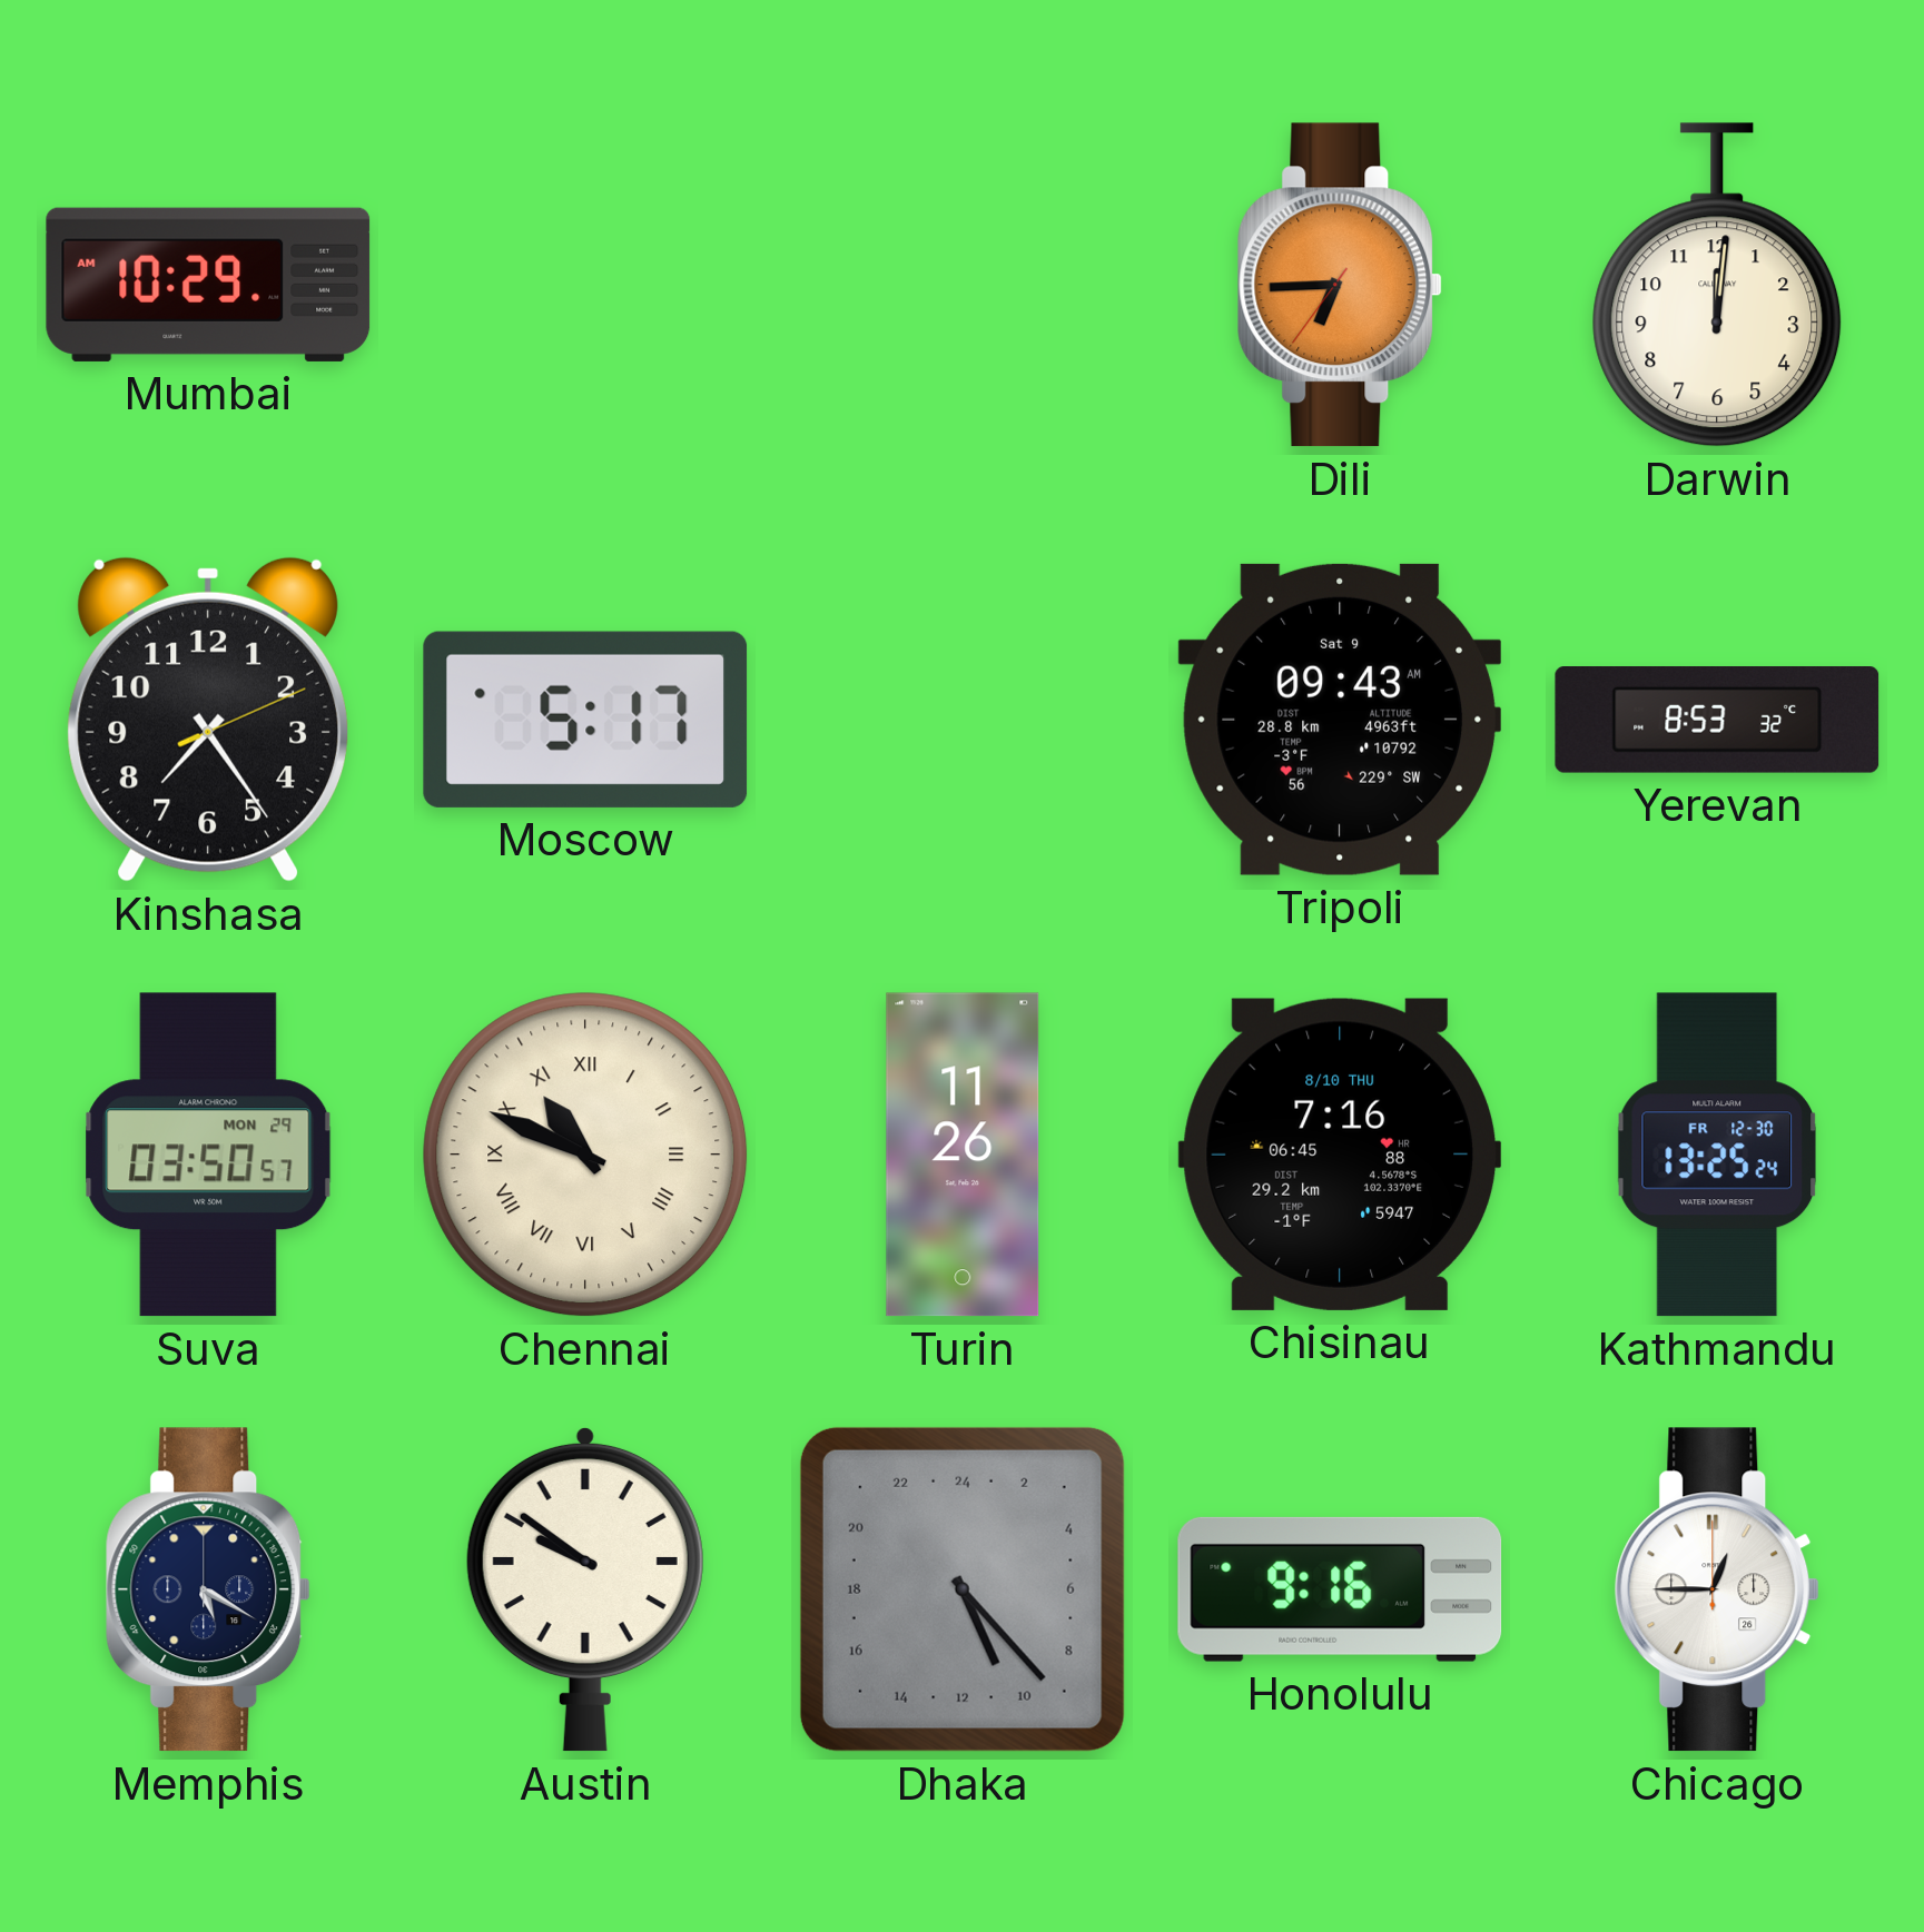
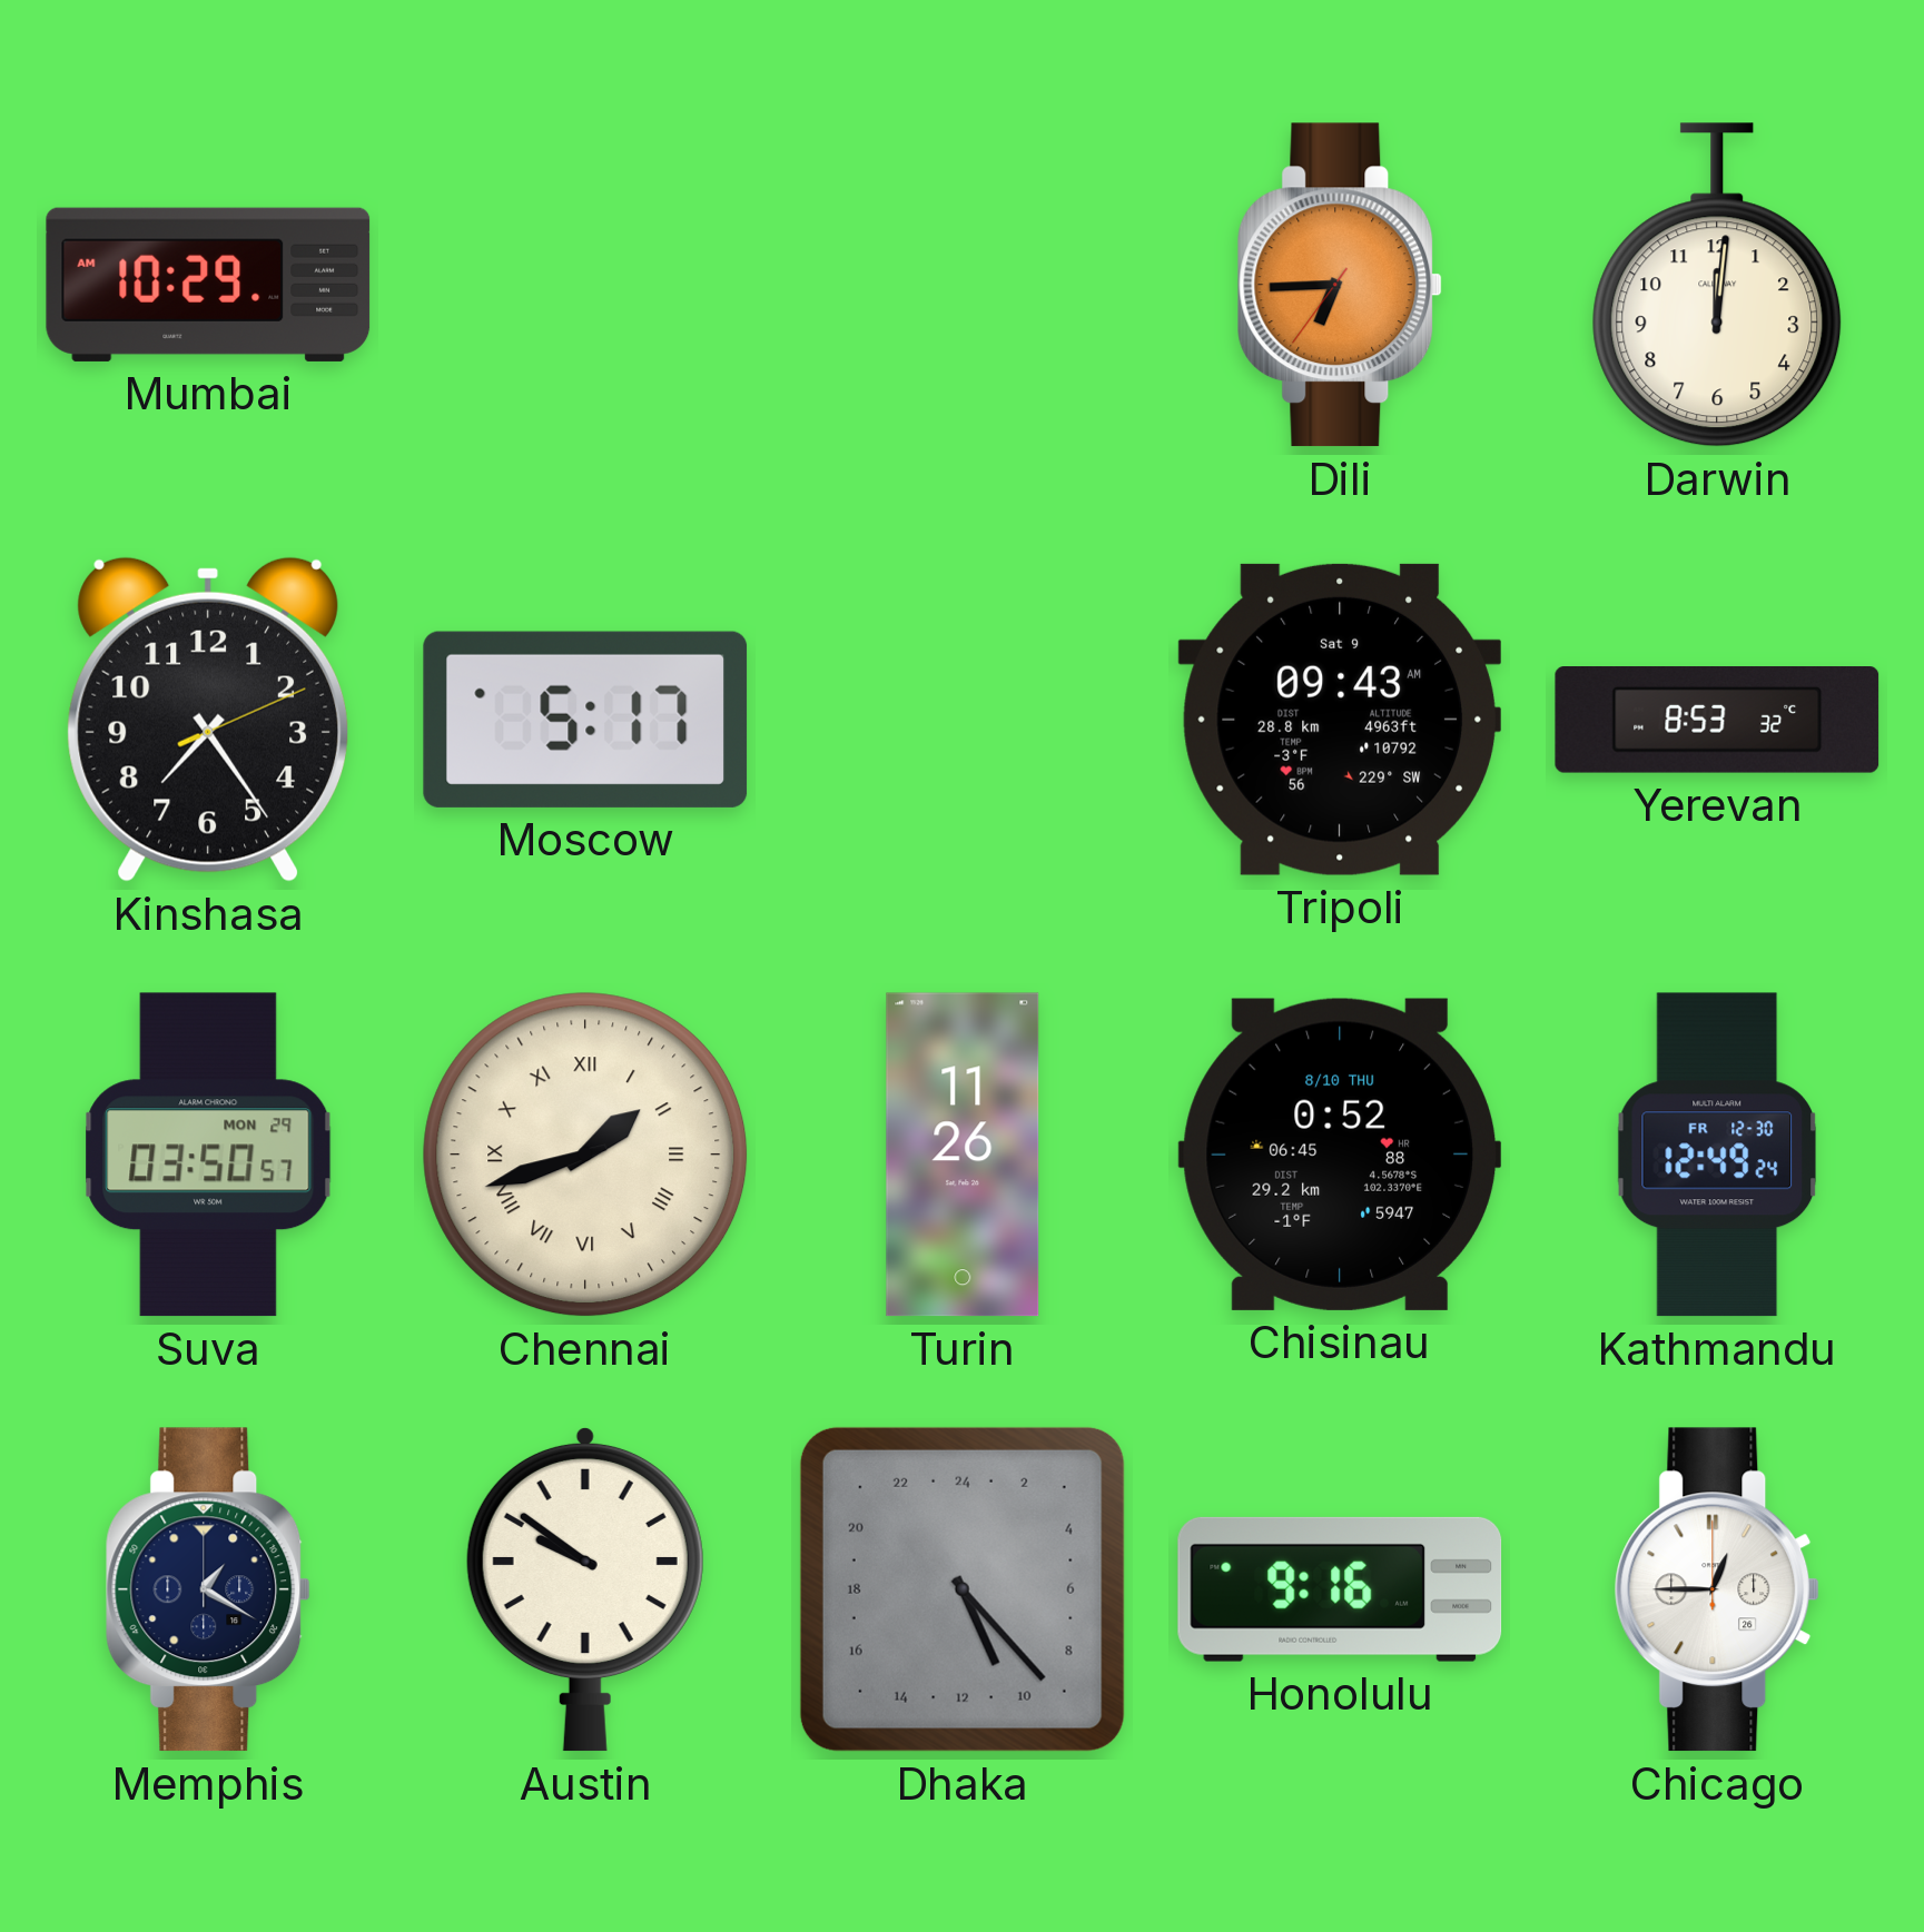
Chennai: 10:49 -> 1:42
Chisinau: 7:16 -> 0:52
Kathmandu: 13:25 -> 12:49
Memphis: 5:20 -> 1:20
